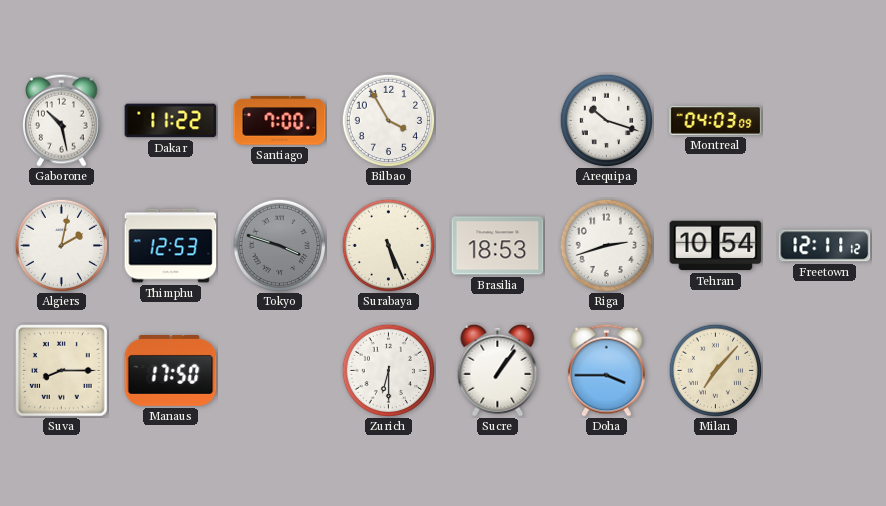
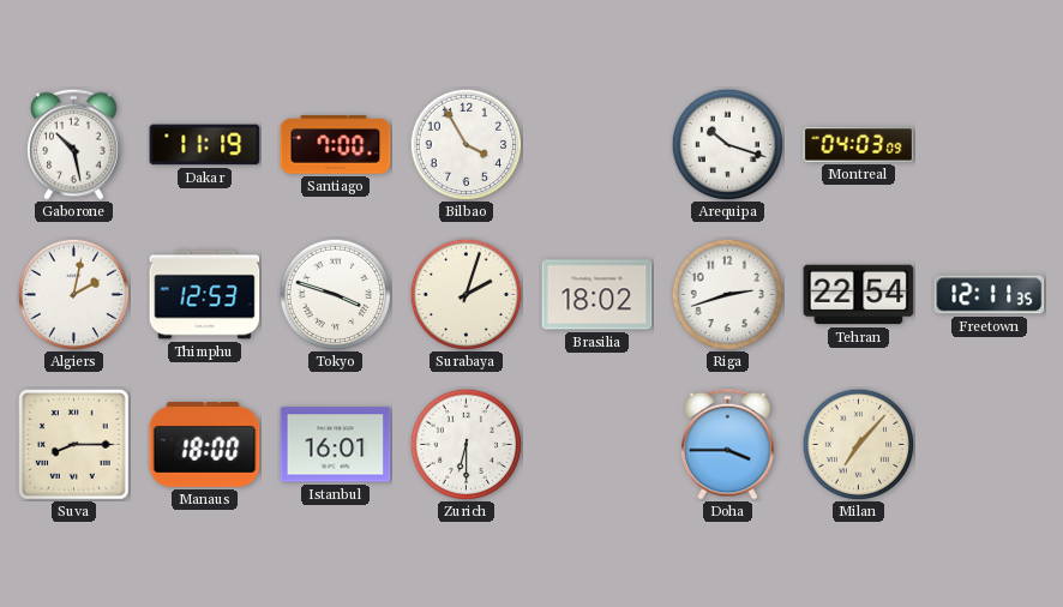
Dakar: 11:22 -> 11:19
Tokyo dial: grey -> white
Surabaya: 5:26 -> 2:03
Brasilia: 18:53 -> 18:02
Tehran: 10:54 -> 22:54
Freetown: 12:11:12 -> 12:11:35
Manaus: 17:50 -> 18:00
Istanbul: none -> 16:01
Sucre: 1:06 -> none
